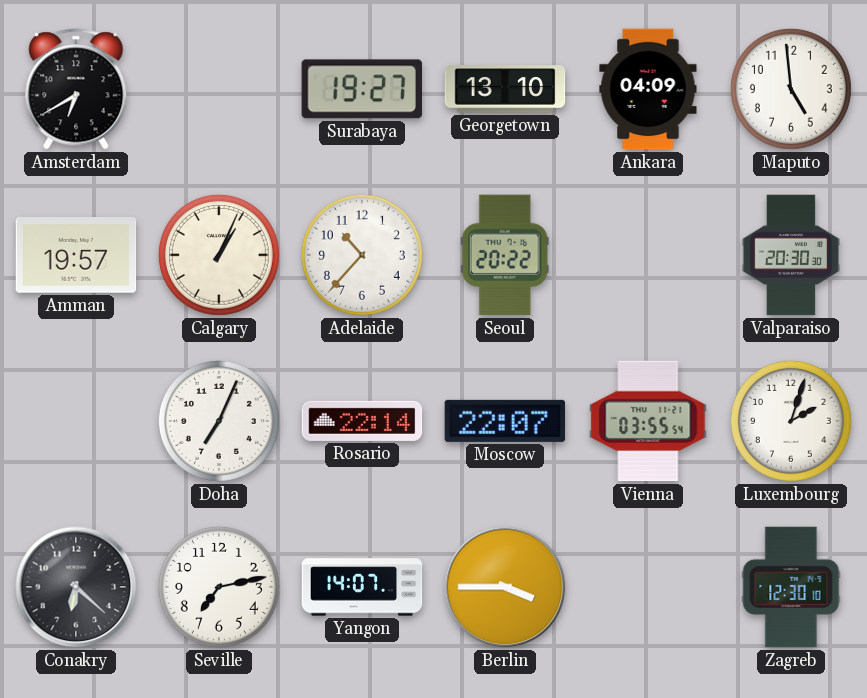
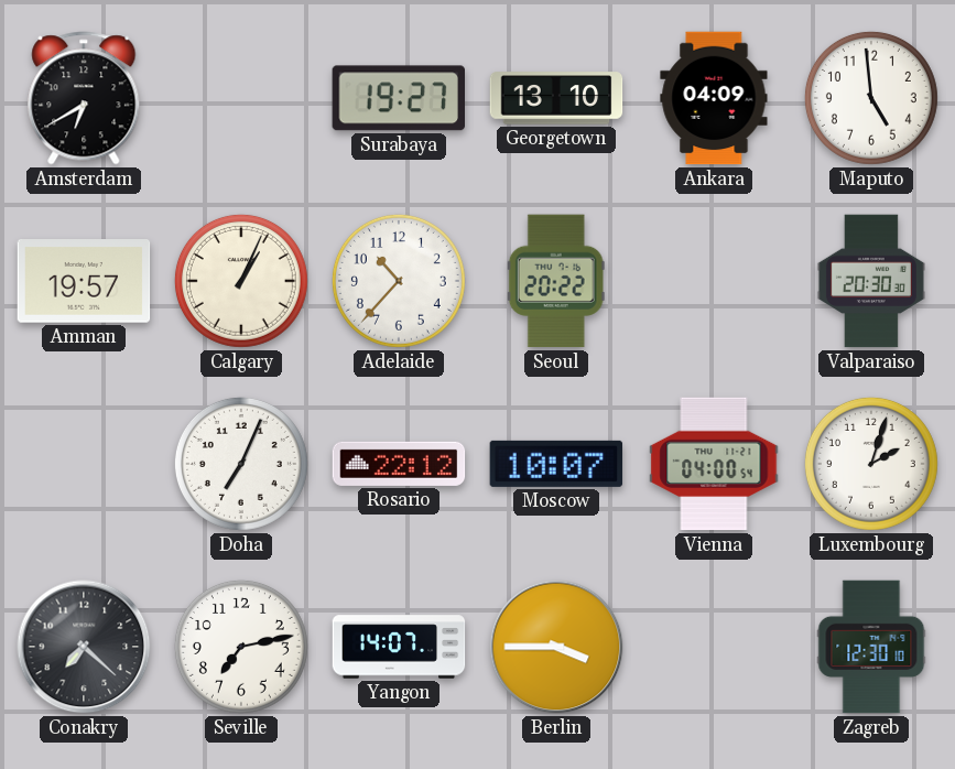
Rosario: 22:14 -> 22:12
Moscow: 22:07 -> 10:07
Vienna: 03:55 -> 04:00
Conakry: 6:22 -> 7:22
